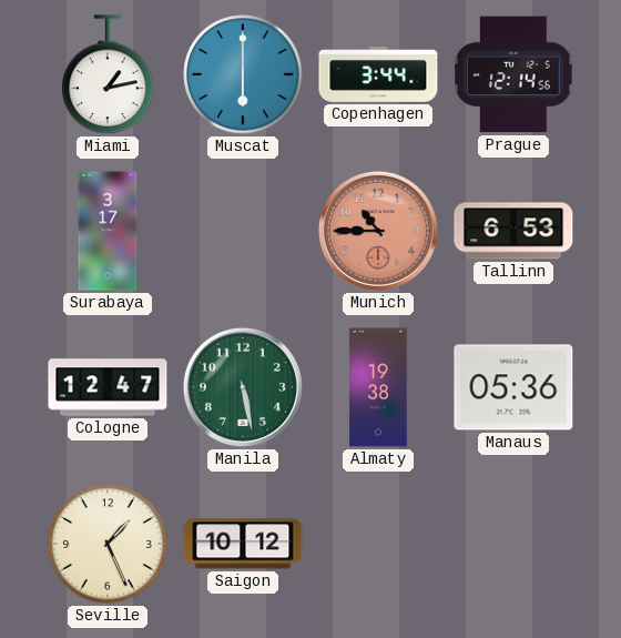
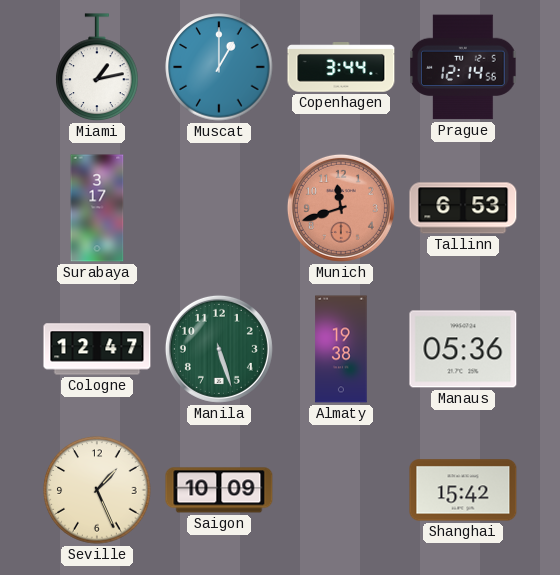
Muscat: 6:00 -> 1:00
Munich: 10:45 -> 11:42
Manila: 5:28 -> 5:27
Saigon: 10:12 -> 10:09
Shanghai: none -> 15:42
